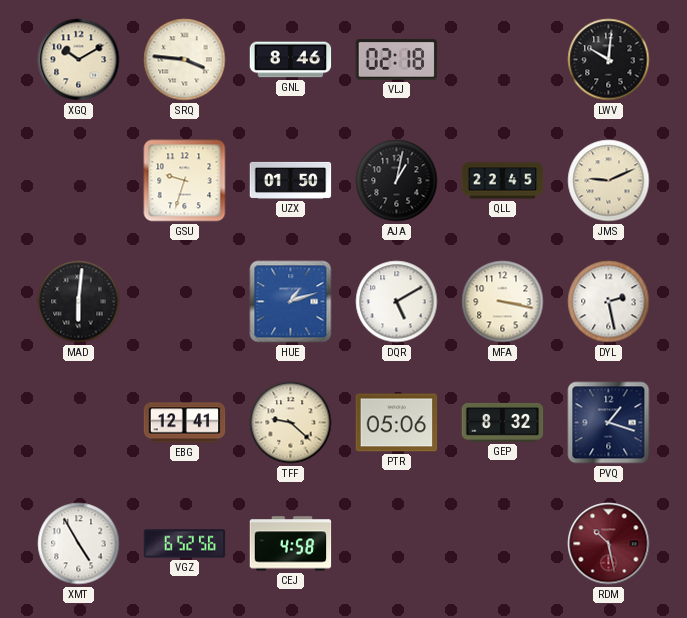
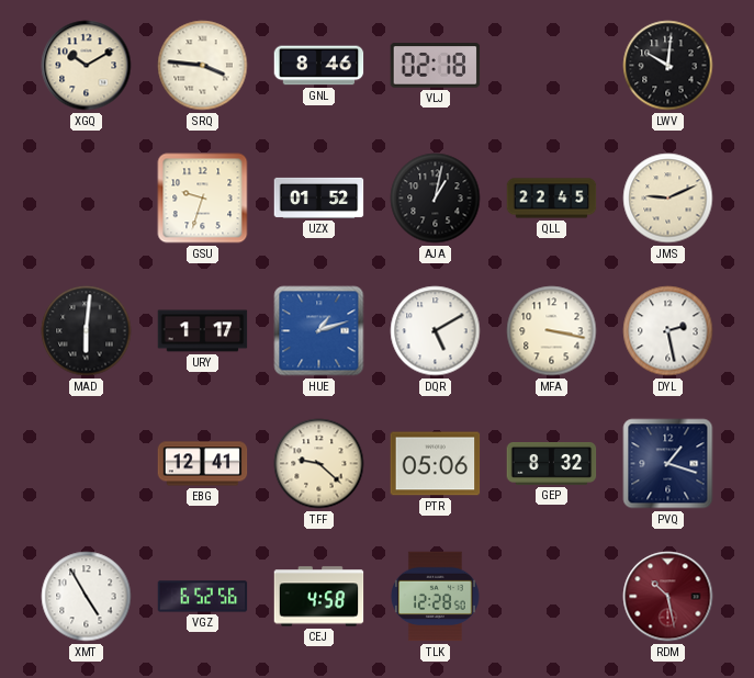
UZX: 01:50 -> 01:52
URY: none -> 1:17
TLK: none -> 12:28
